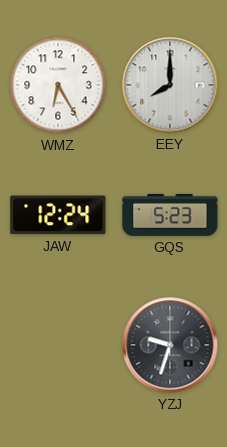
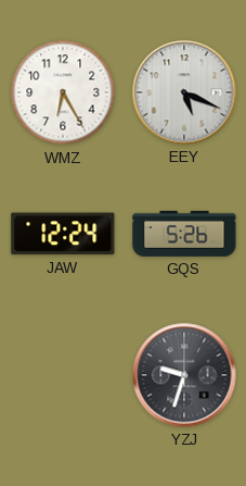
EEY: 8:00 -> 5:19
GQS: 5:23 -> 5:26
